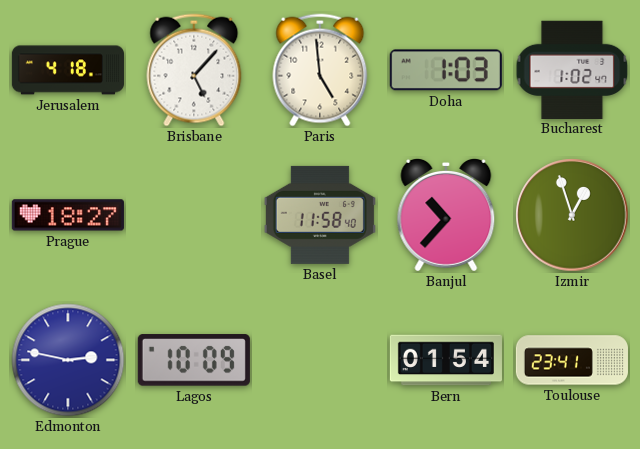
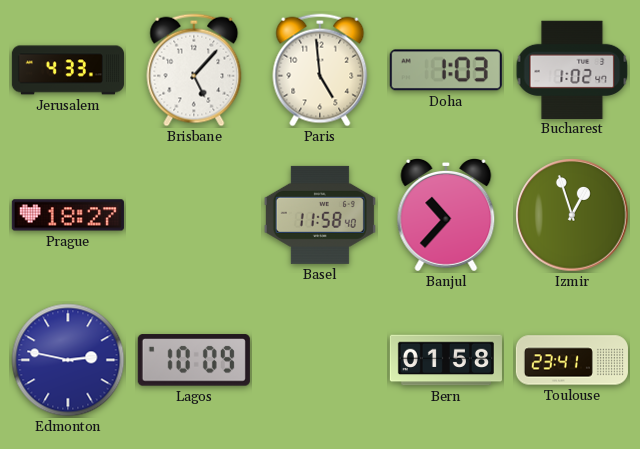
Jerusalem: 4:18 -> 4:33
Bern: 01:54 -> 01:58
